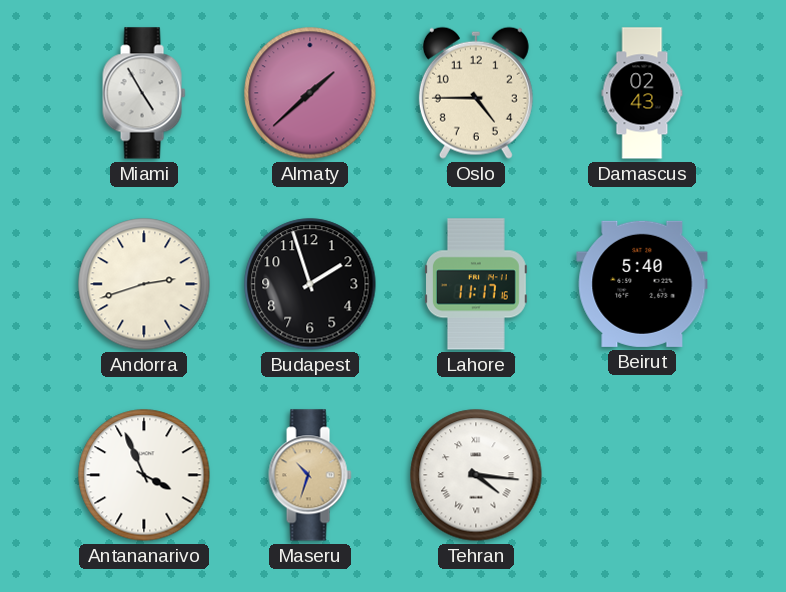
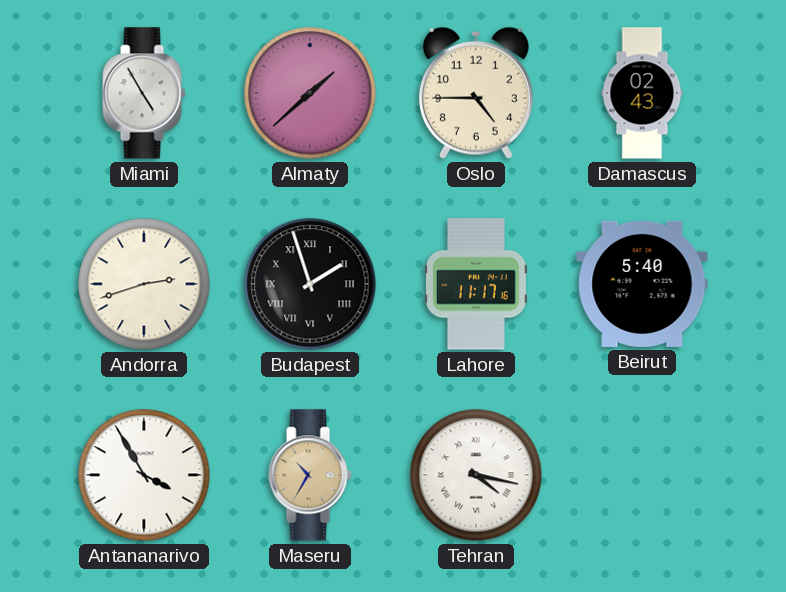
Budapest numerals: Arabic -> Roman
Antananarivo: 3:56 -> 3:55
Maseru: 10:33 -> 10:35
Tehran: 4:16 -> 4:17
